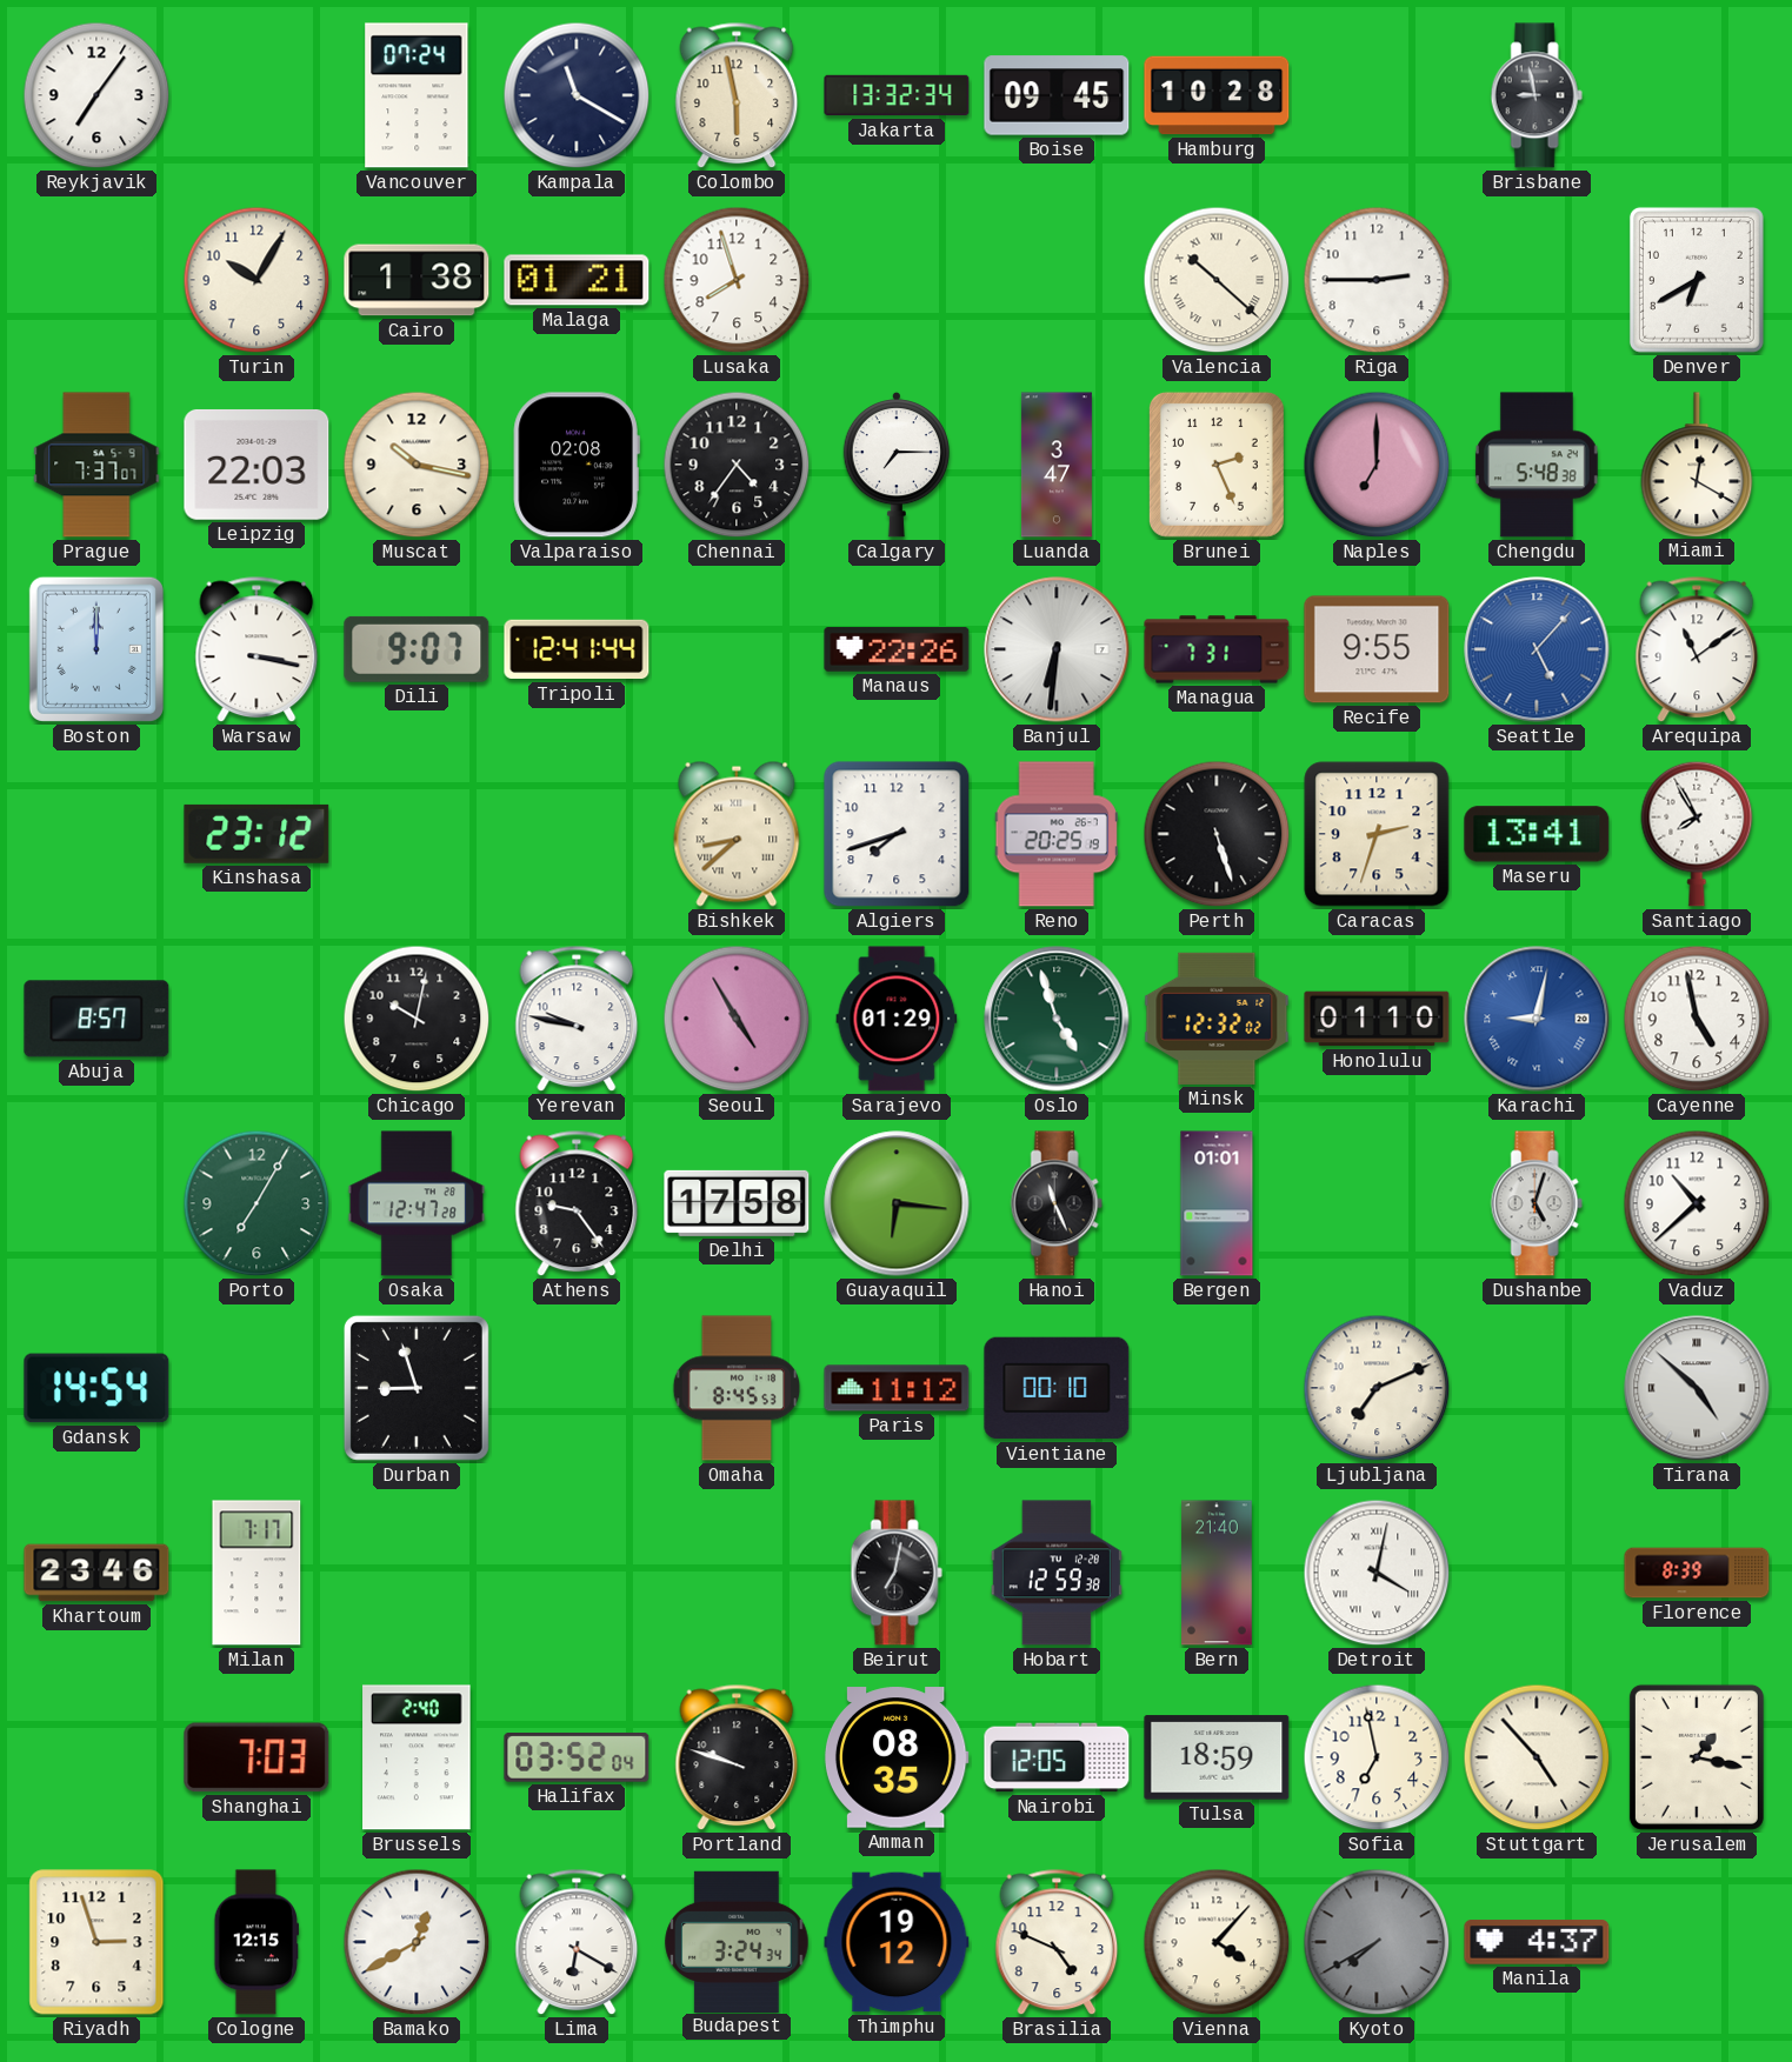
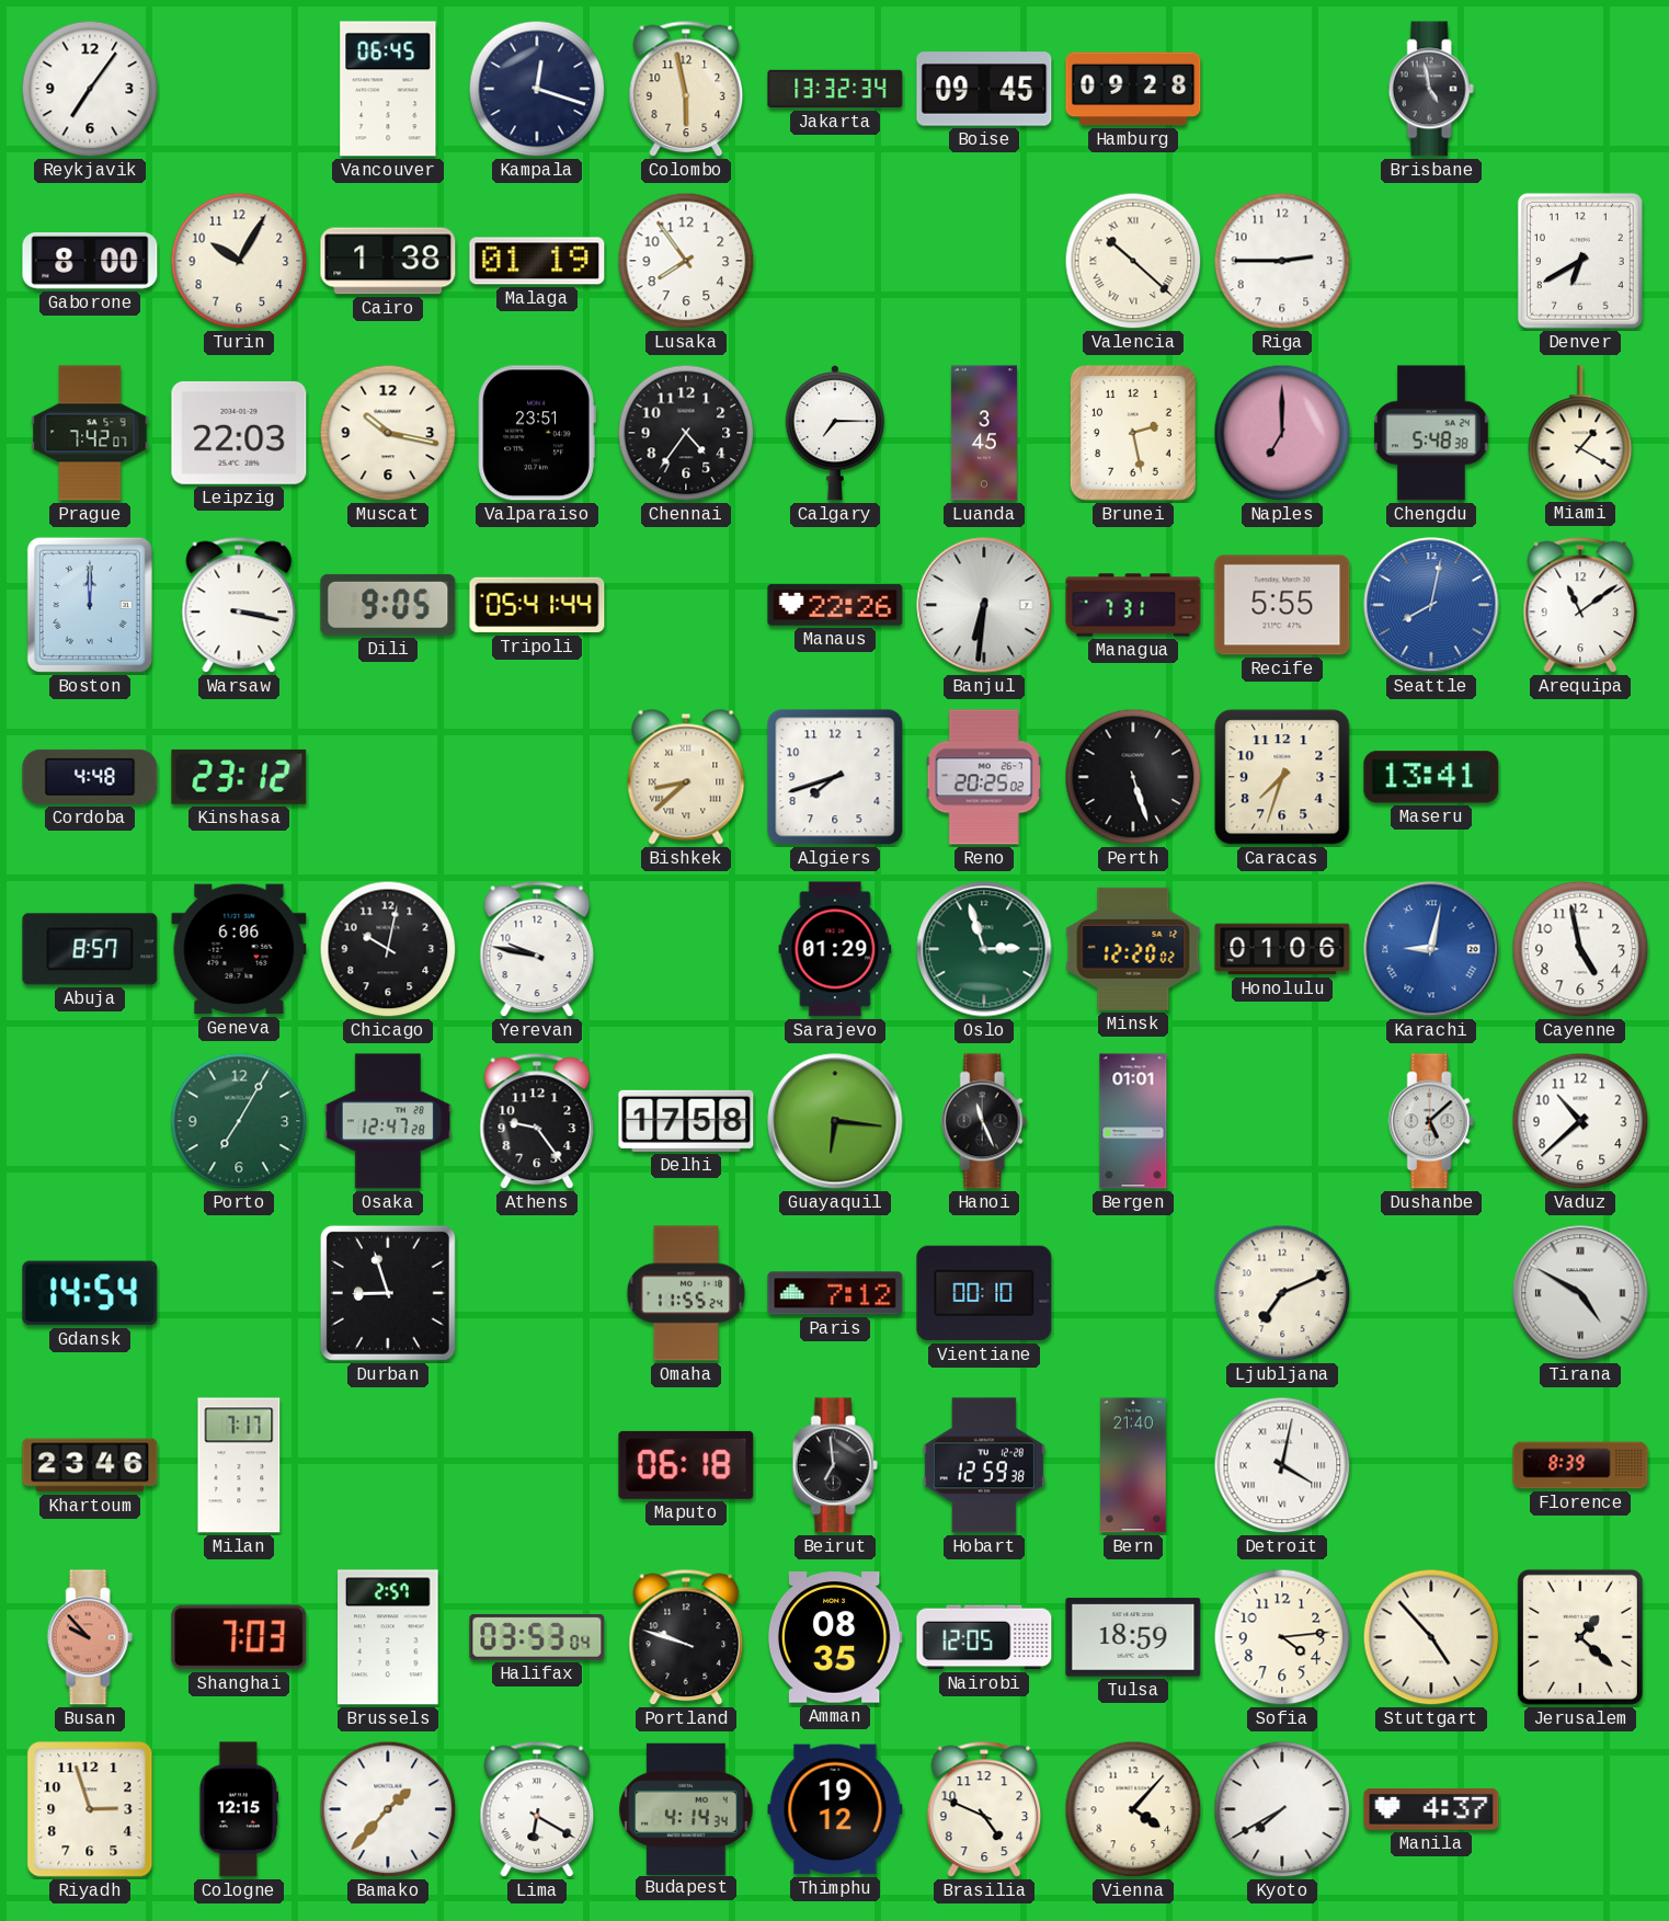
Vancouver: 07:24 -> 06:45
Kampala: 11:20 -> 12:18
Hamburg: 10:28 -> 09:28
Brisbane: 8:58 -> 4:58
Gaborone: none -> 8:00
Malaga: 01:21 -> 01:19
Lusaka: 7:57 -> 7:54
Prague: 7:37 -> 7:42
Valparaiso: 02:08 -> 23:51
Luanda: 3:47 -> 3:45
Brunei: 2:26 -> 2:28
Miami: 12:20 -> 1:20
Dili: 9:07 -> 9:05
Tripoli: 12:41 -> 05:41
Recife: 9:55 -> 5:55
Seattle: 5:07 -> 8:02
Cordoba: none -> 4:48
Reno: 20:25:19 -> 20:25:02
Caracas: 2:33 -> 7:33
Santiago: 7:55 -> none
Geneva: none -> 6:06
Seoul: 4:55 -> none
Oslo: 4:57 -> 2:57
Minsk: 12:32 -> 12:20
Honolulu: 01:10 -> 01:06
Dushanbe: 5:03 -> 5:08
Omaha: 8:45 -> 11:55
Paris: 11:12 -> 7:12
Tirana: 4:52 -> 4:50
Maputo: none -> 06:18
Beirut: 7:02 -> 6:59
Busan: none -> 9:53
Brussels: 2:40 -> 2:57
Halifax: 03:52 -> 03:53
Sofia: 6:58 -> 4:14
Jerusalem: 1:17 -> 1:22
Bamako: 12:40 -> 1:37
Budapest: 3:24 -> 4:14
Kyoto dial: grey -> white
